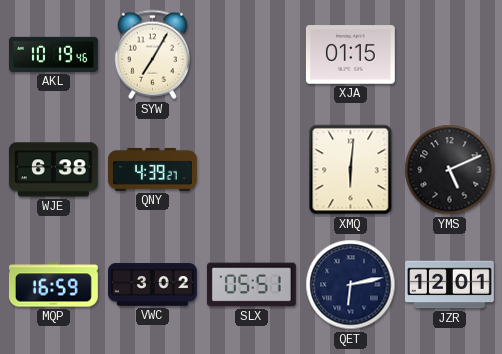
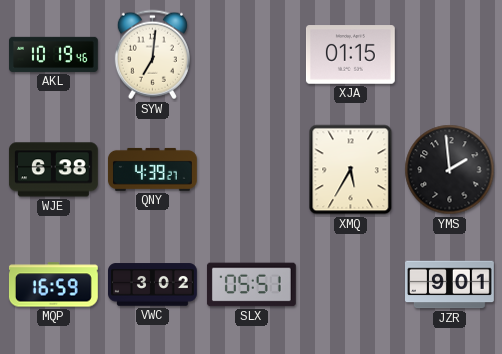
SYW: 7:05 -> 7:01
XMQ: 6:01 -> 5:35
YMS: 5:11 -> 1:59
QET: 6:13 -> none
JZR: 12:01 -> 9:01
